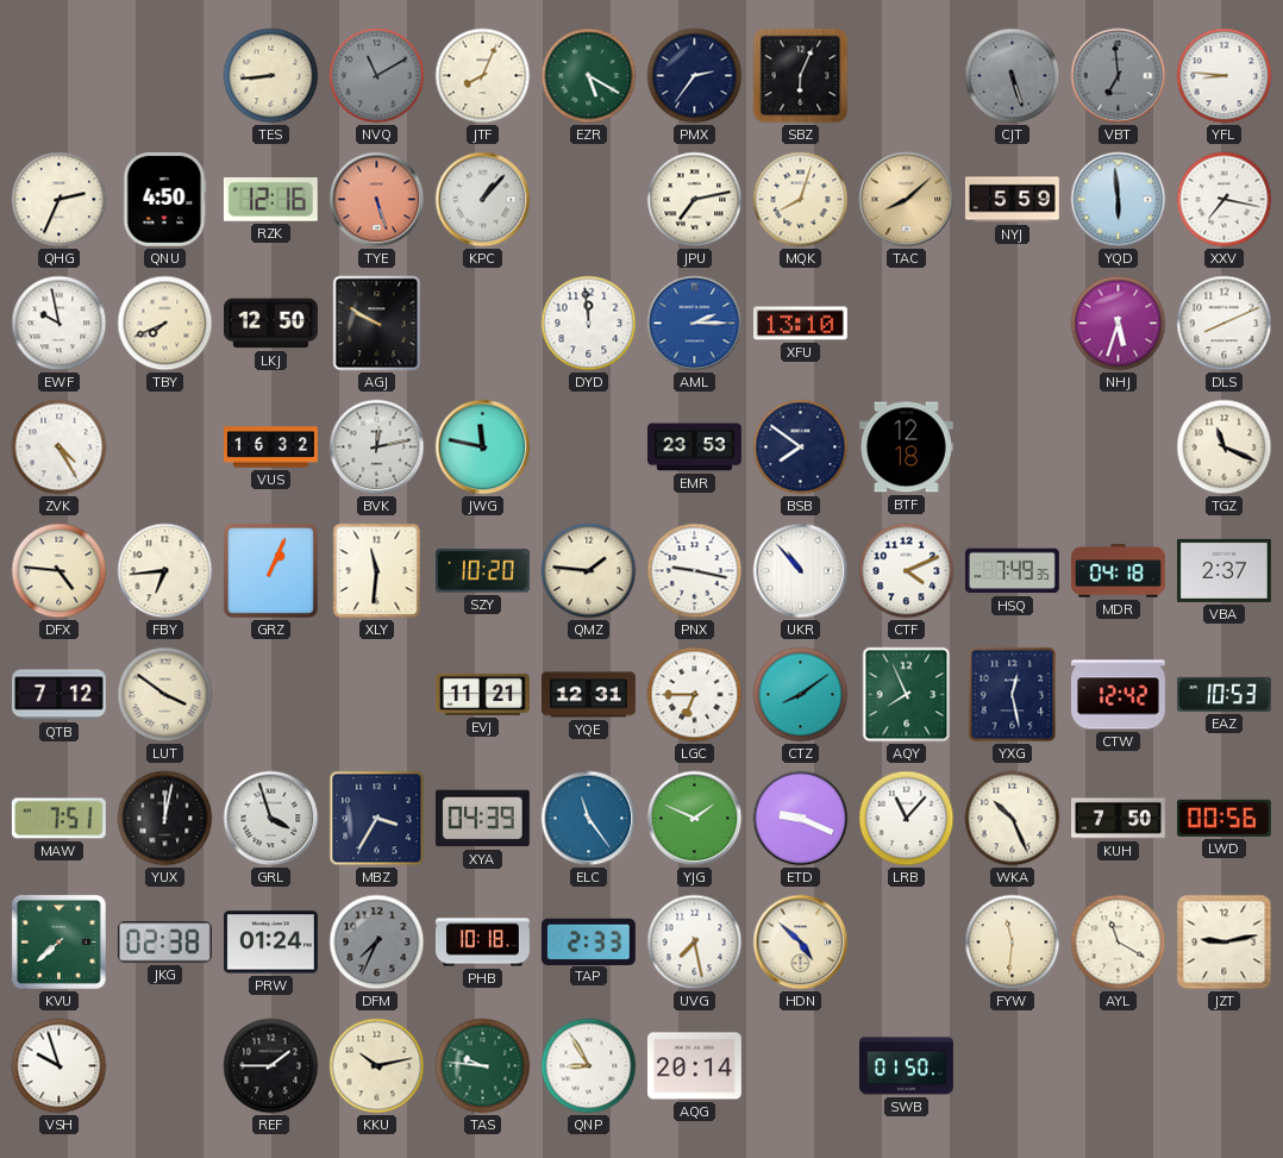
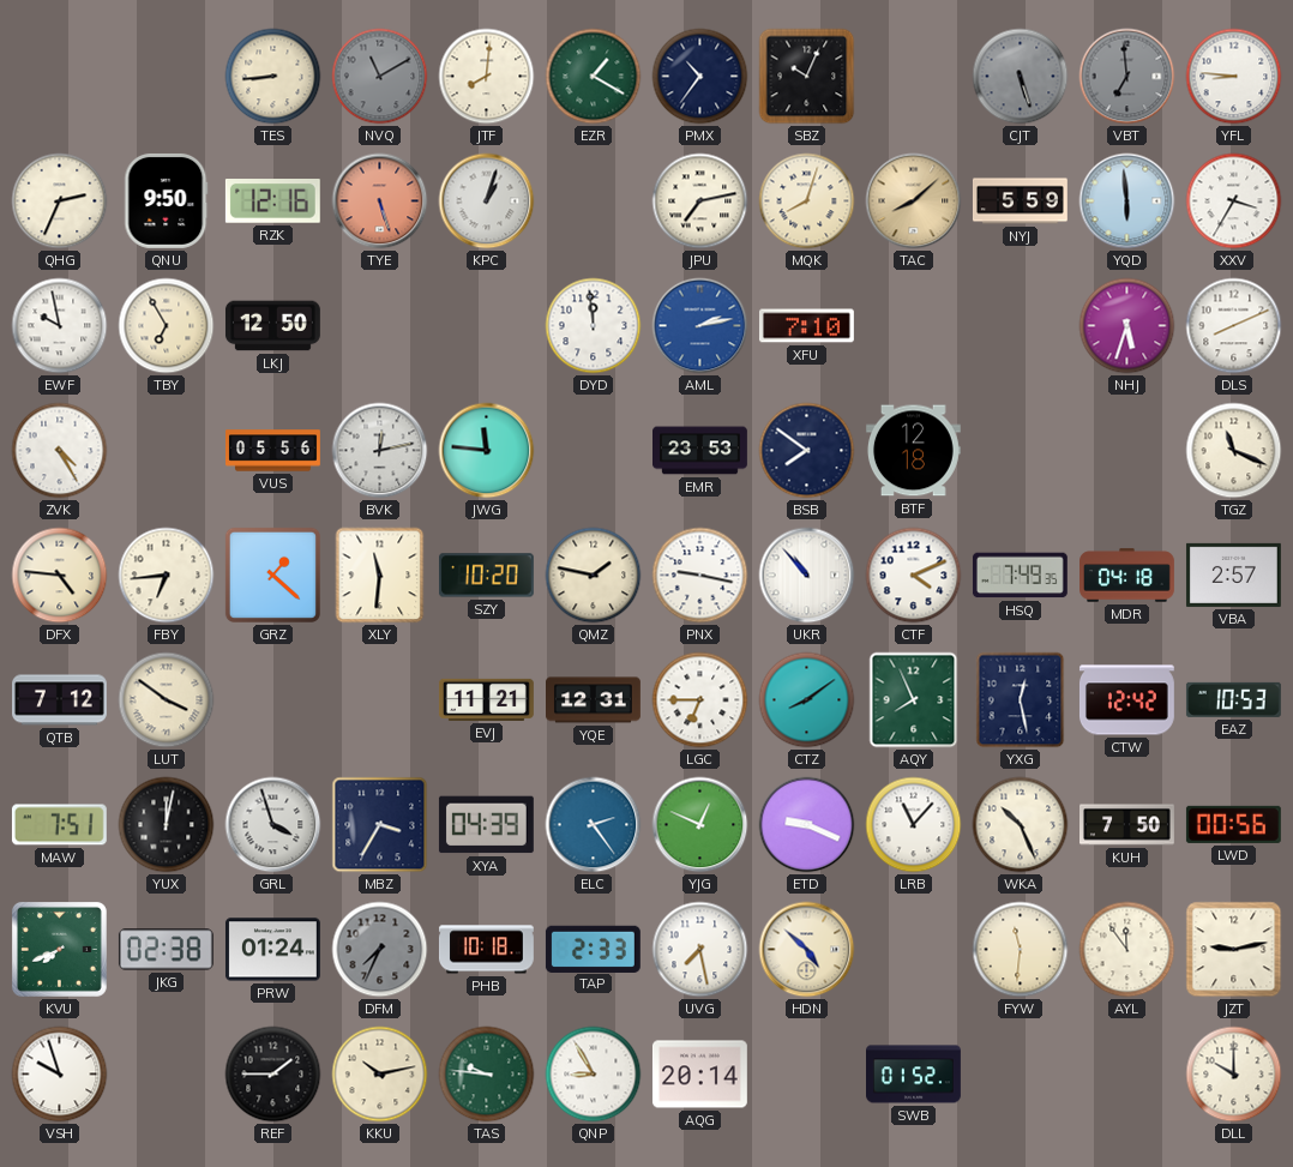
JTF: 8:04 -> 8:01
EZR: 5:20 -> 1:20
PMX: 2:36 -> 10:36
SBZ: 6:04 -> 10:04
QNU: 4:50 -> 9:50
KPC: 1:07 -> 1:03
XXV: 7:17 -> 3:35
TBY: 7:41 -> 6:55
AGJ: 9:50 -> none
AML: 2:15 -> 2:13
XFU: 13:10 -> 7:10
VUS: 16:32 -> 05:56
JWG: 11:47 -> 11:46
GRZ: 1:04 -> 1:22
QMZ: 1:46 -> 1:47
VBA: 2:37 -> 2:57
ELC: 11:24 -> 2:24
YJG: 1:49 -> 12:49
KVU: 7:38 -> 7:41
AYL: 11:20 -> 11:54
SWB: 01:50 -> 01:52
DLL: none -> 10:00
